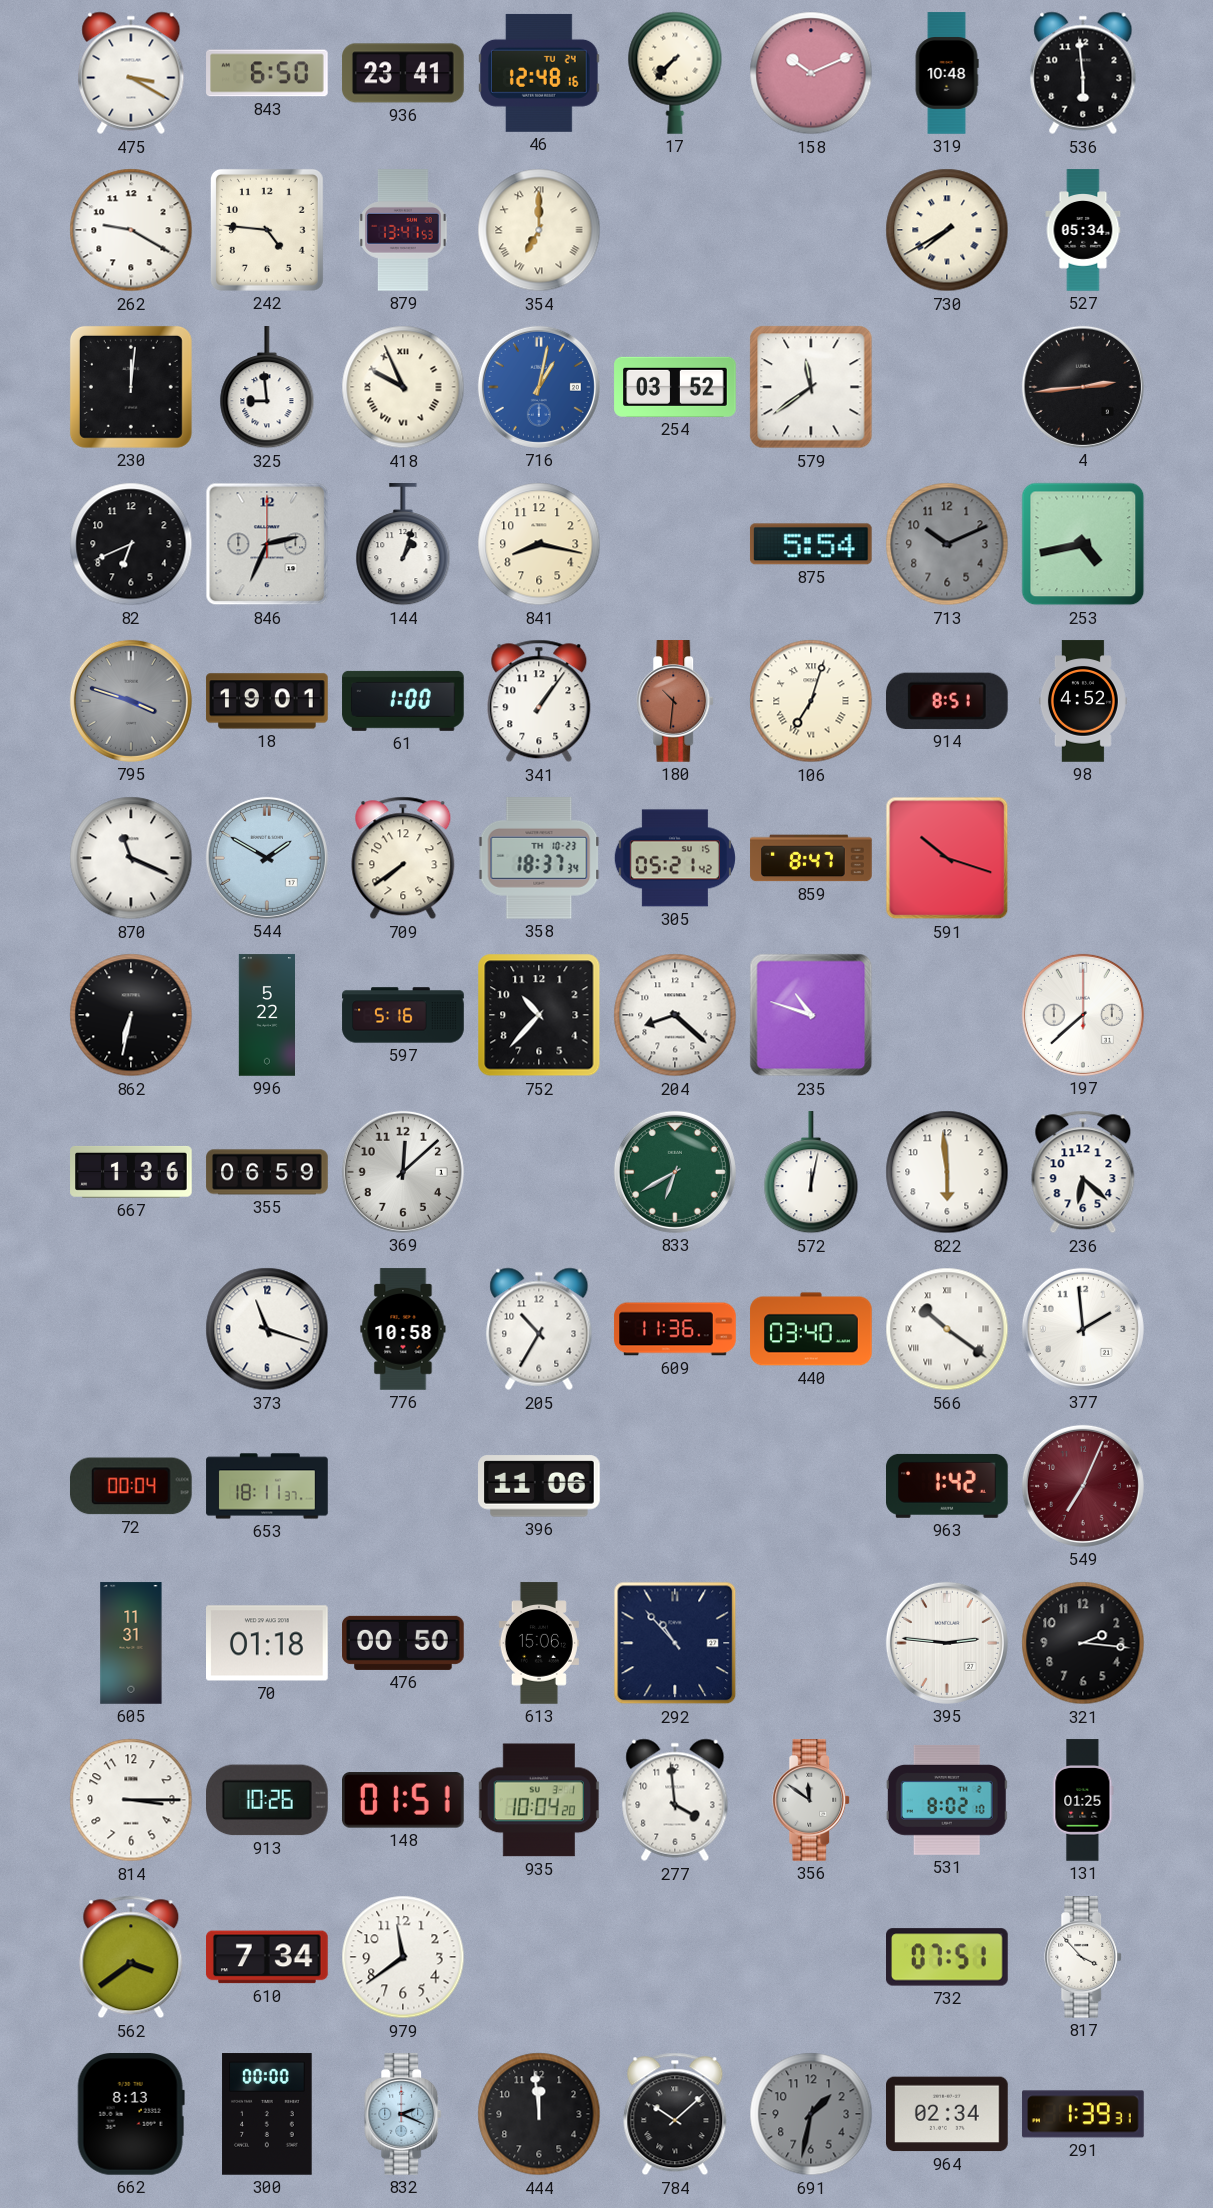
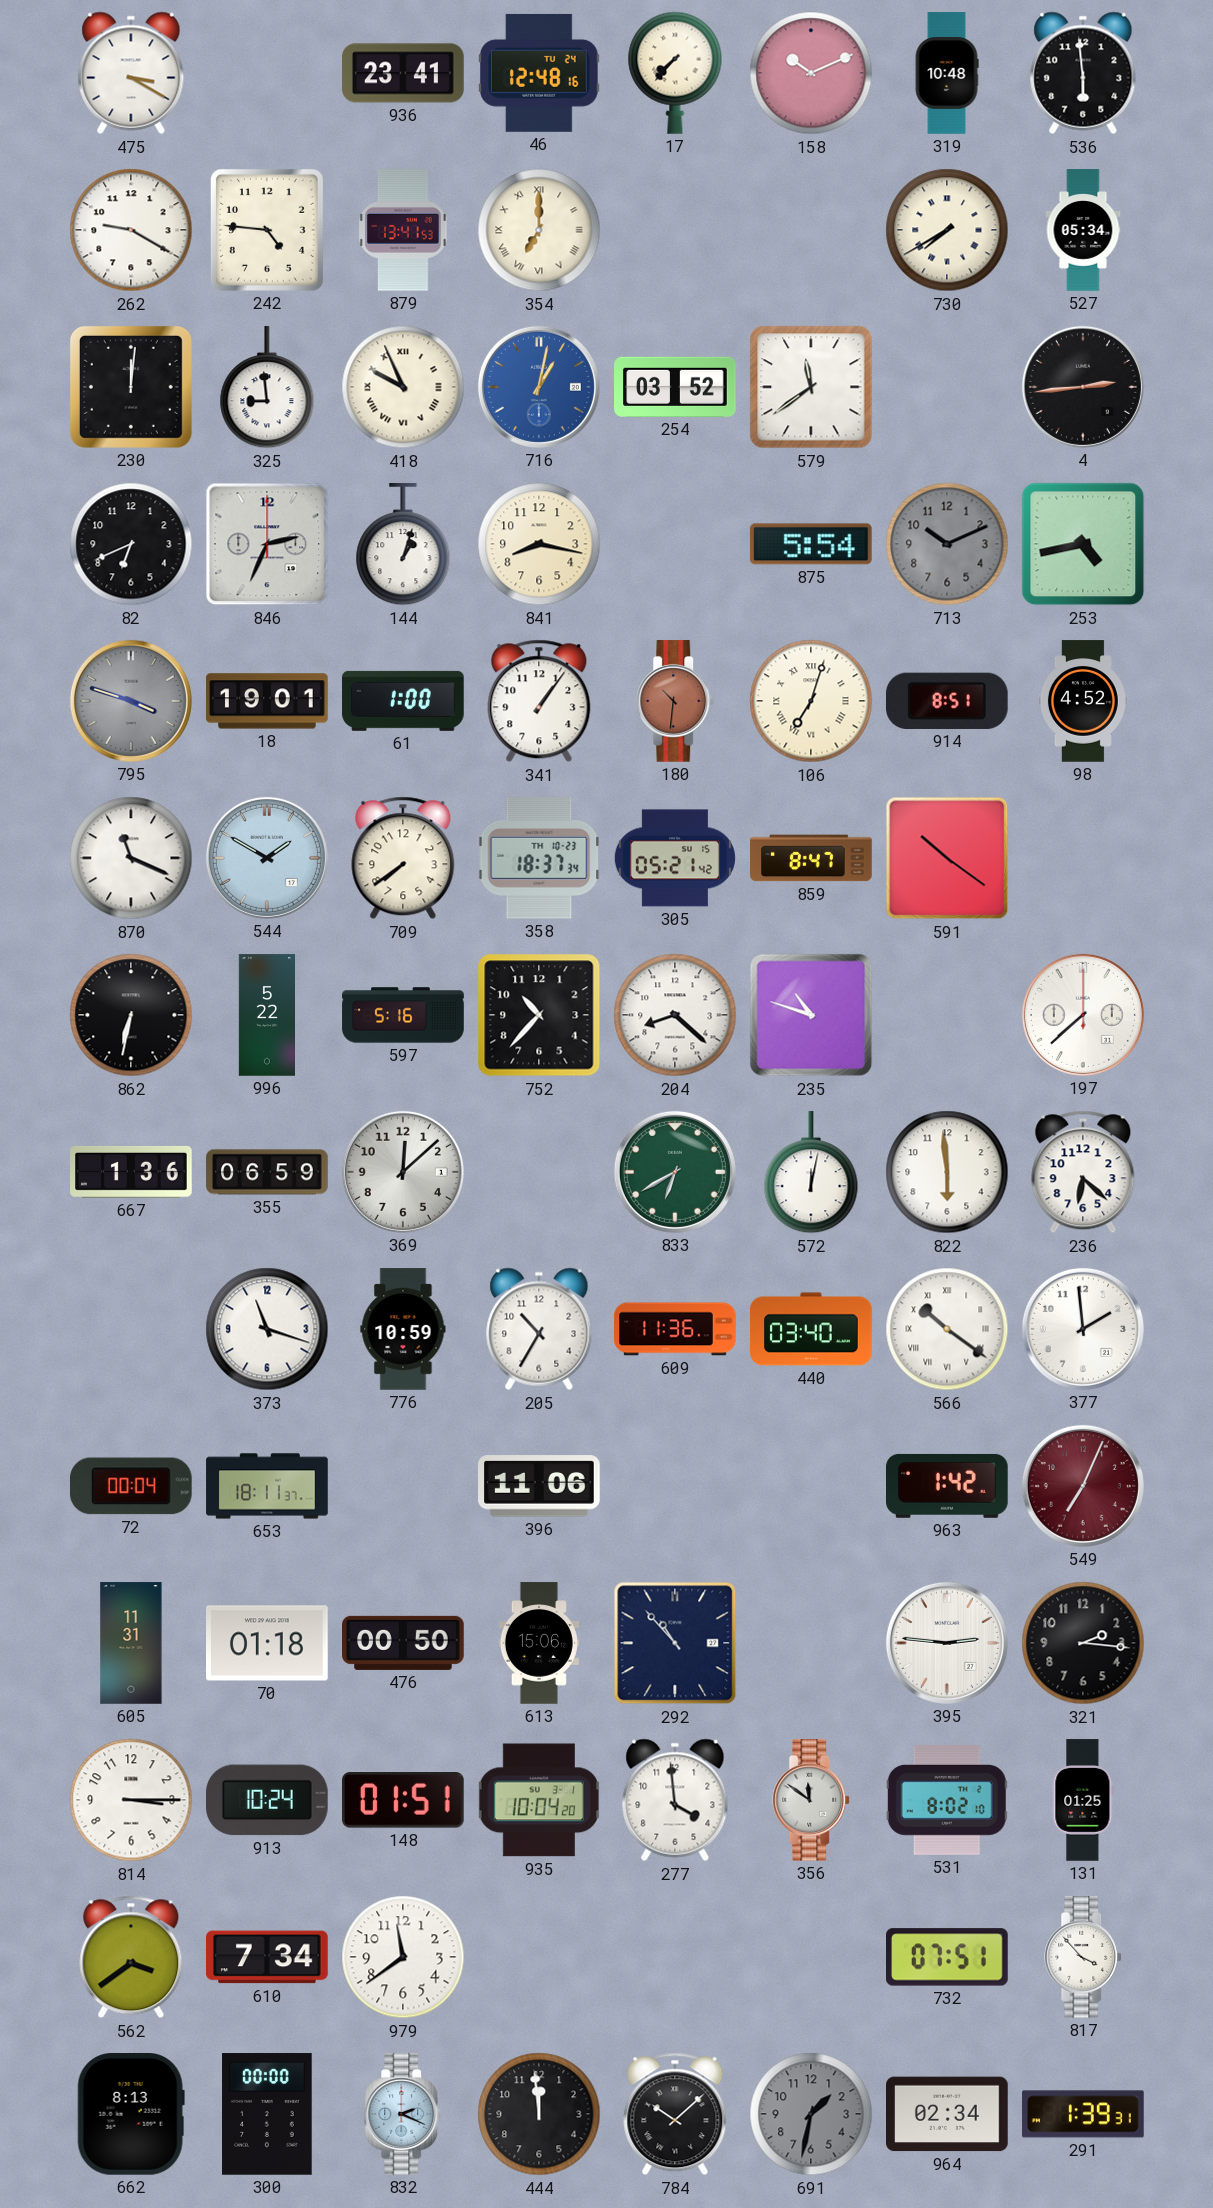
843: 6:50 -> none
591: 10:18 -> 10:21
776: 10:58 -> 10:59
913: 10:26 -> 10:24
